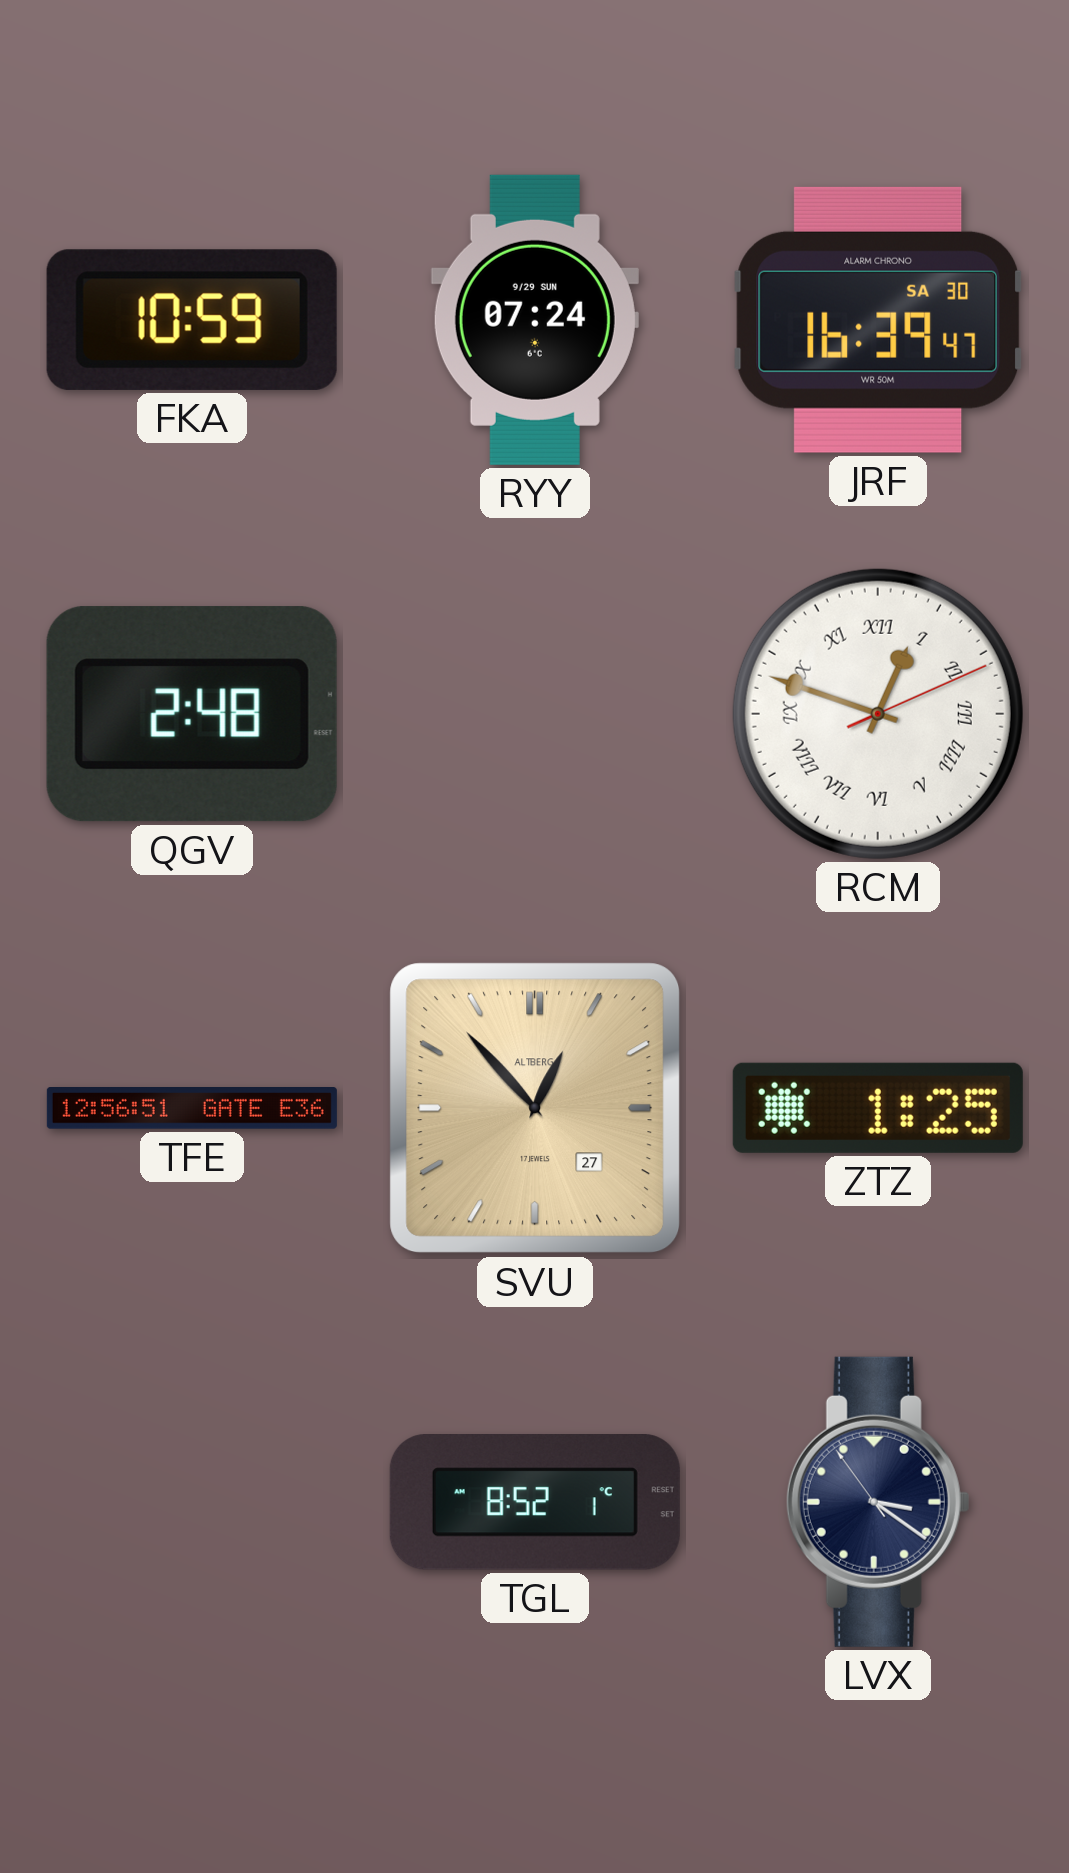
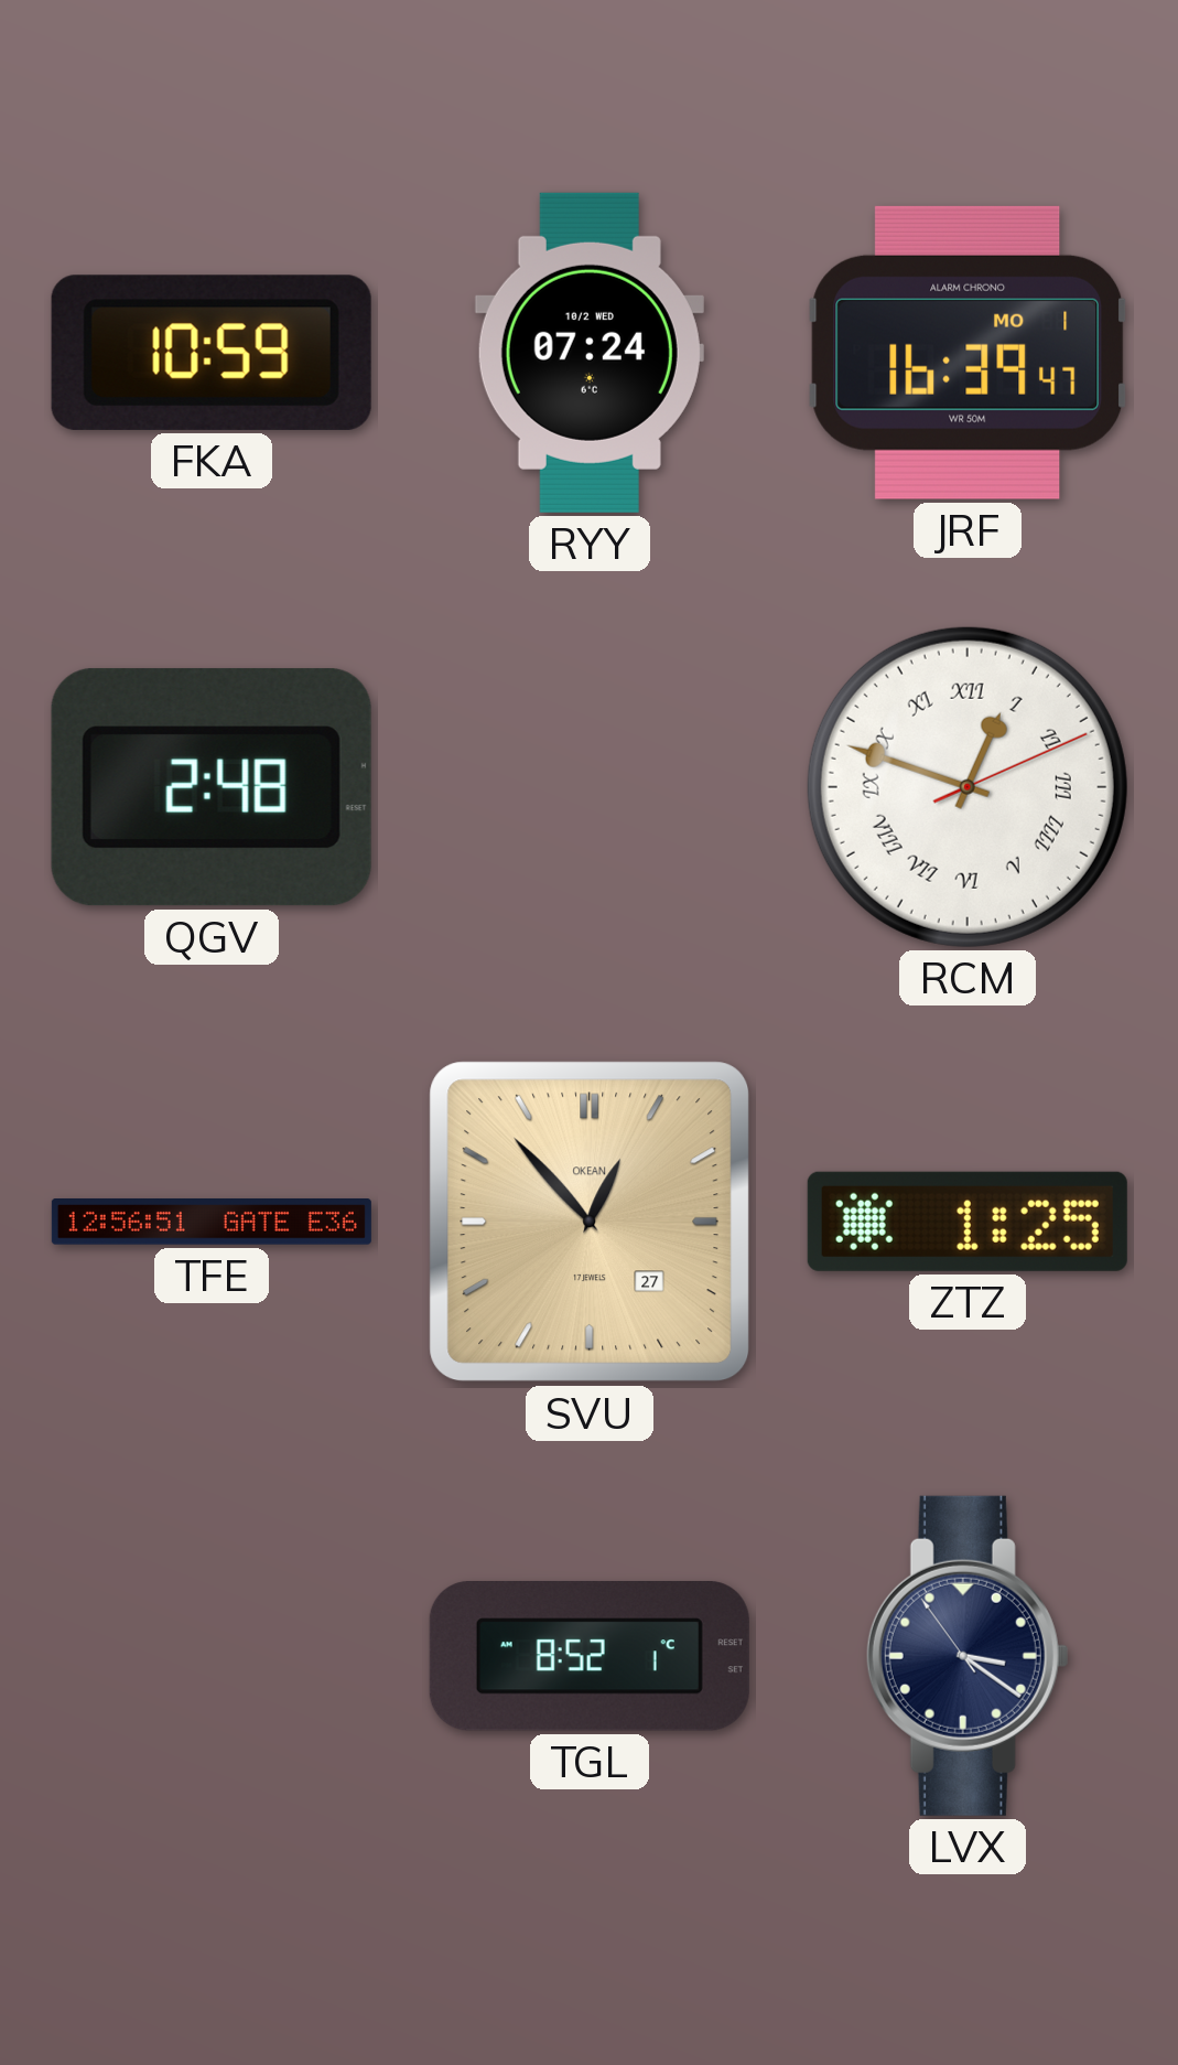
RYY date: 9/29 SUN -> 10/2 WED
JRF date: SA 30 -> MO 1
SVU brand: ALTBERG -> OKEAN
